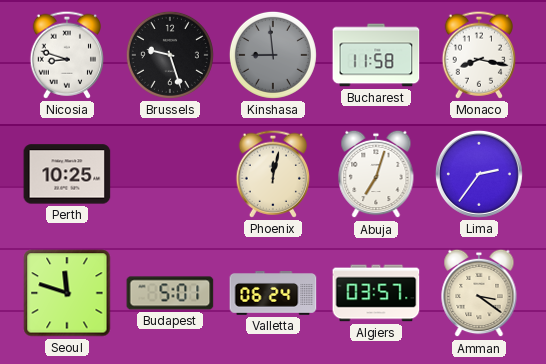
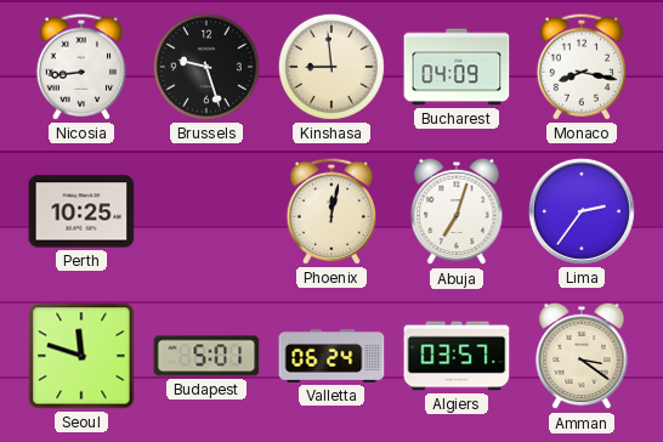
Nicosia: 8:48 -> 8:44
Kinshasa dial: grey -> cream
Bucharest: 11:58 -> 04:09
